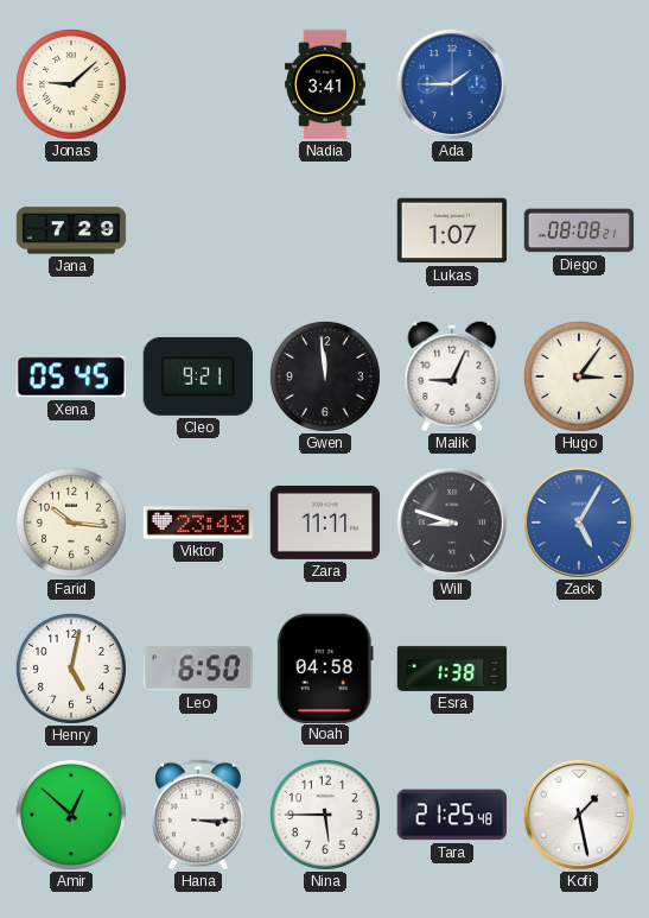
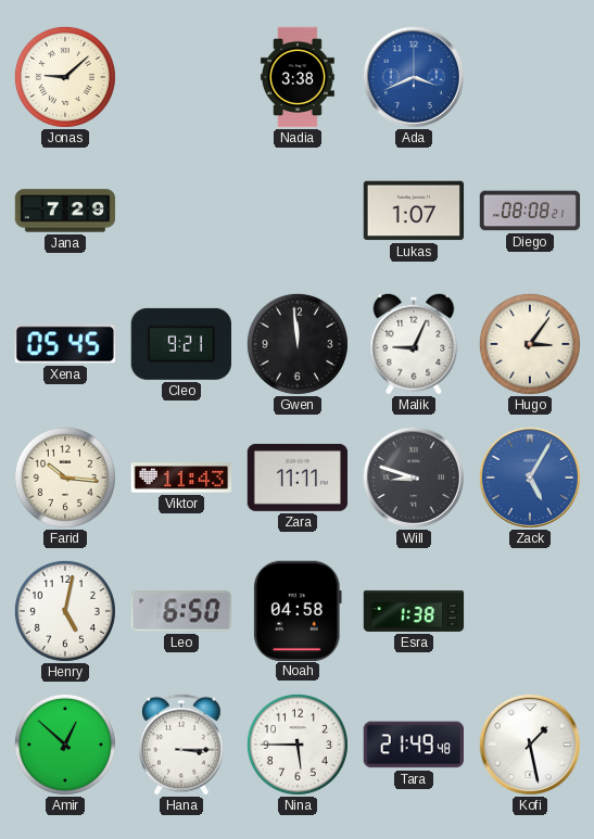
Nadia: 3:41 -> 3:38
Ada: 1:45 -> 3:41
Viktor: 23:43 -> 11:43
Tara: 21:25 -> 21:49
